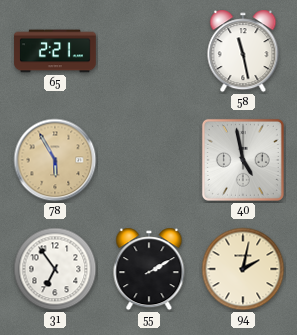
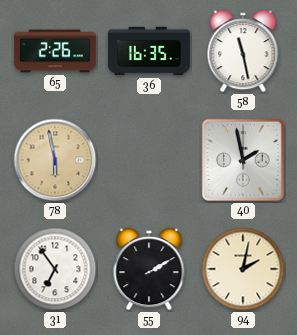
65: 2:21 -> 2:26
36: none -> 16:35
78: 5:55 -> 5:58
40: 4:58 -> 1:58
